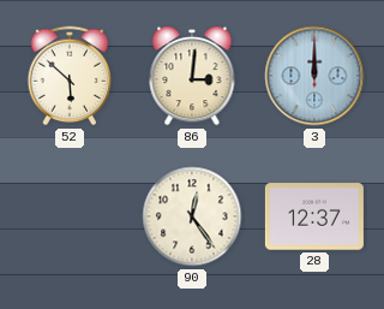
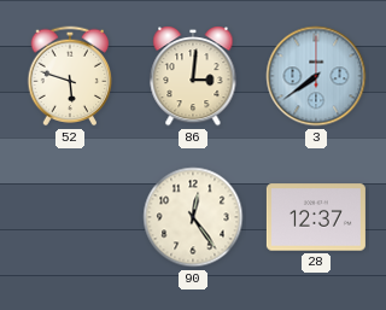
52: 5:52 -> 5:48
3: 12:00 -> 7:39
